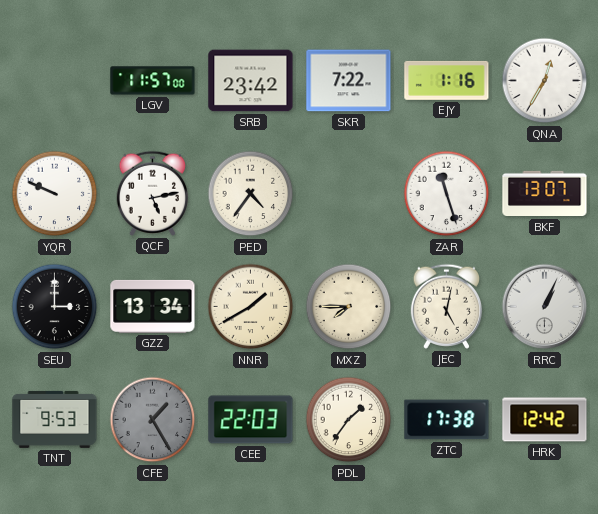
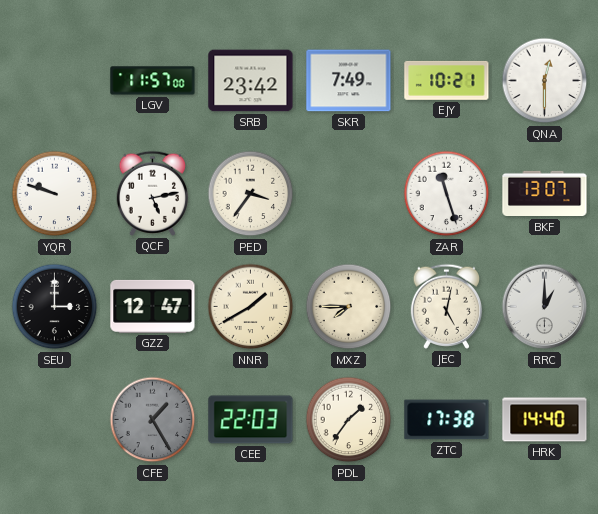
SKR: 7:22 -> 7:49
EJY: 1:16 -> 10:21
QNA: 12:35 -> 12:30
YQR: 9:49 -> 9:48
PED: 4:36 -> 3:36
GZZ: 13:34 -> 12:47
RRC: 1:04 -> 1:00
TNT: 9:53 -> none
HRK: 12:42 -> 14:40
